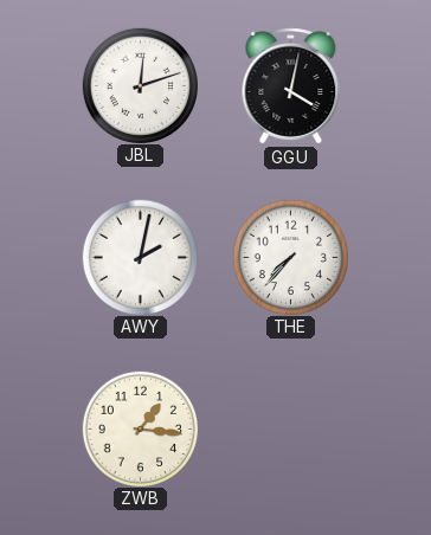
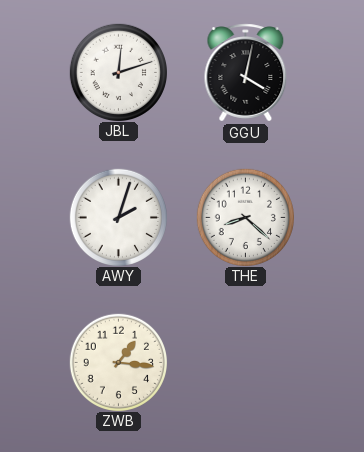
AWY: 2:02 -> 2:03
THE: 7:37 -> 8:22
